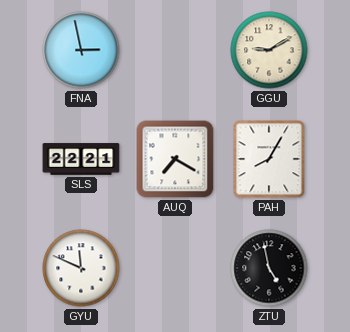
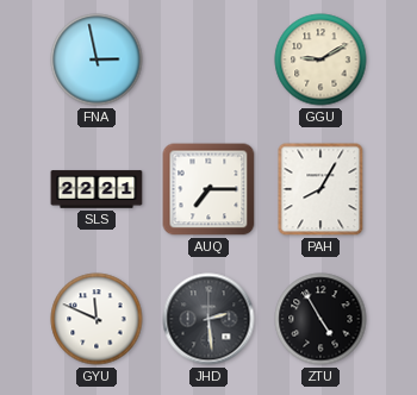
AUQ: 7:20 -> 7:15
JHD: none -> 2:29
ZTU: 4:58 -> 4:55
